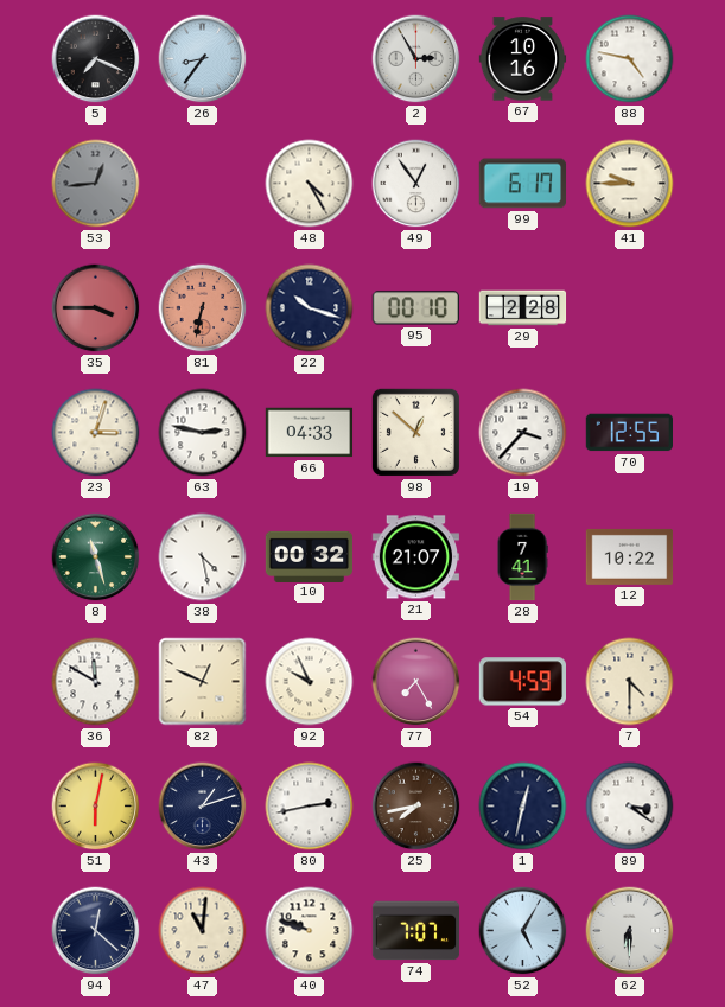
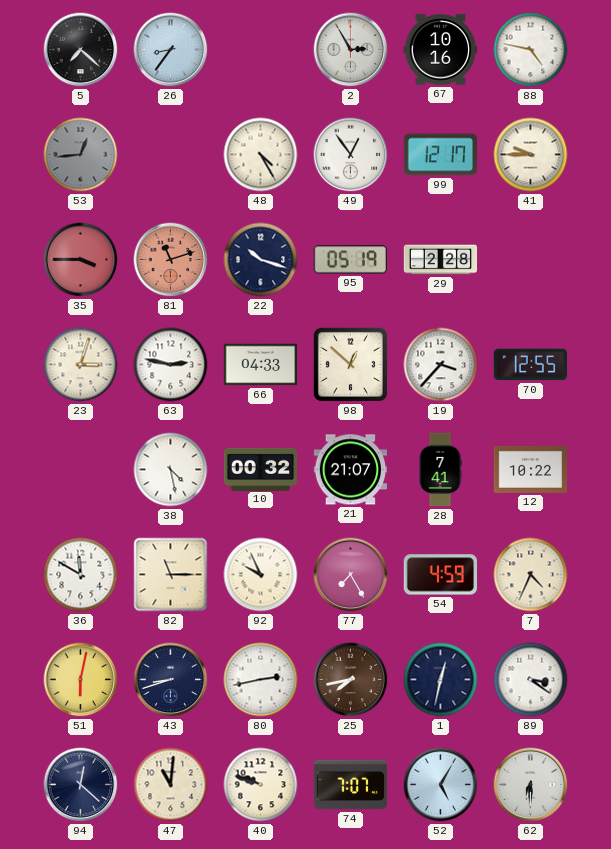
5: 7:19 -> 7:22
99: 6:17 -> 12:17
81: 6:32 -> 11:12
95: 00:10 -> 05:19
8: 11:27 -> none
82: 12:49 -> 11:15
7: 4:30 -> 4:34
43: 1:12 -> 8:42
